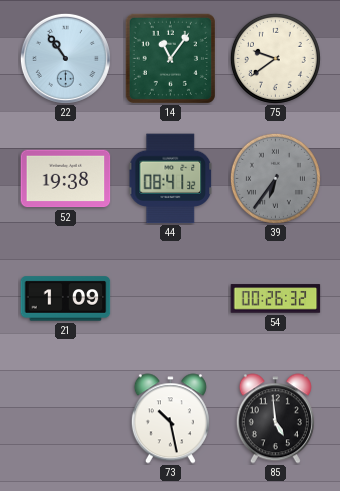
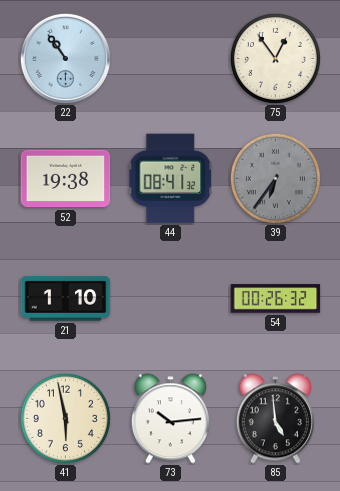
14: 11:06 -> none
75: 9:39 -> 12:54
21: 1:09 -> 1:10
41: none -> 5:58
73: 10:28 -> 10:14
